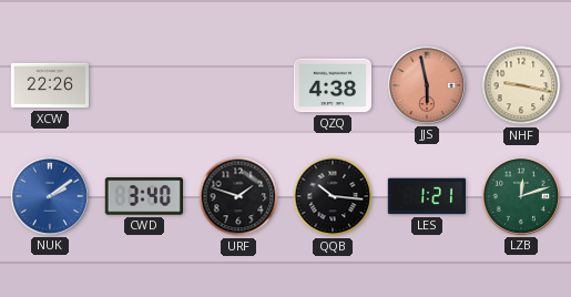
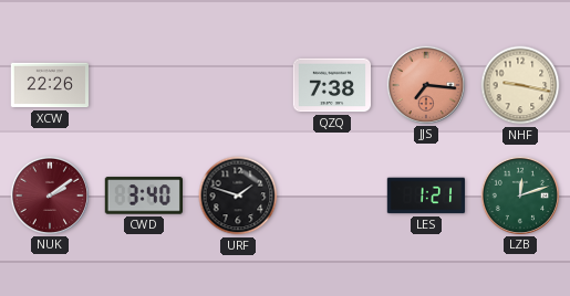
QZQ: 4:38 -> 7:38
JJS: 5:58 -> 7:16
NUK dial: blue -> burgundy
QQB: 10:16 -> none
